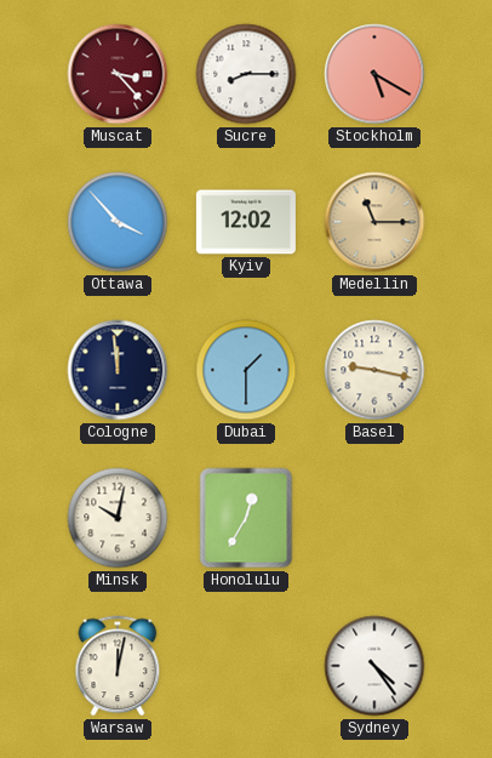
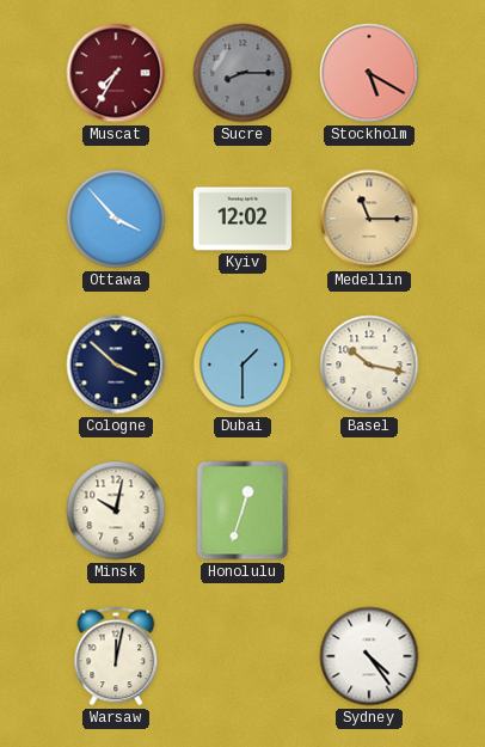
Muscat: 3:23 -> 7:35
Sucre dial: white -> grey
Cologne: 11:59 -> 3:52
Basel: 9:17 -> 10:17
Honolulu: 12:35 -> 12:33
